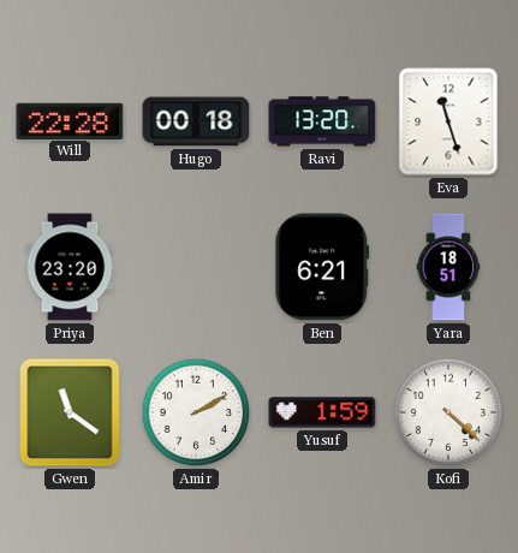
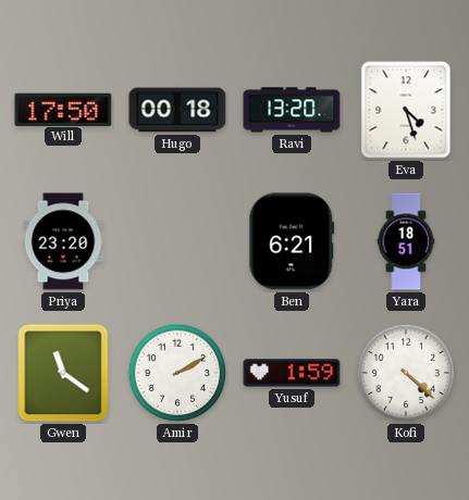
Will: 22:28 -> 17:50
Eva: 11:27 -> 4:27
